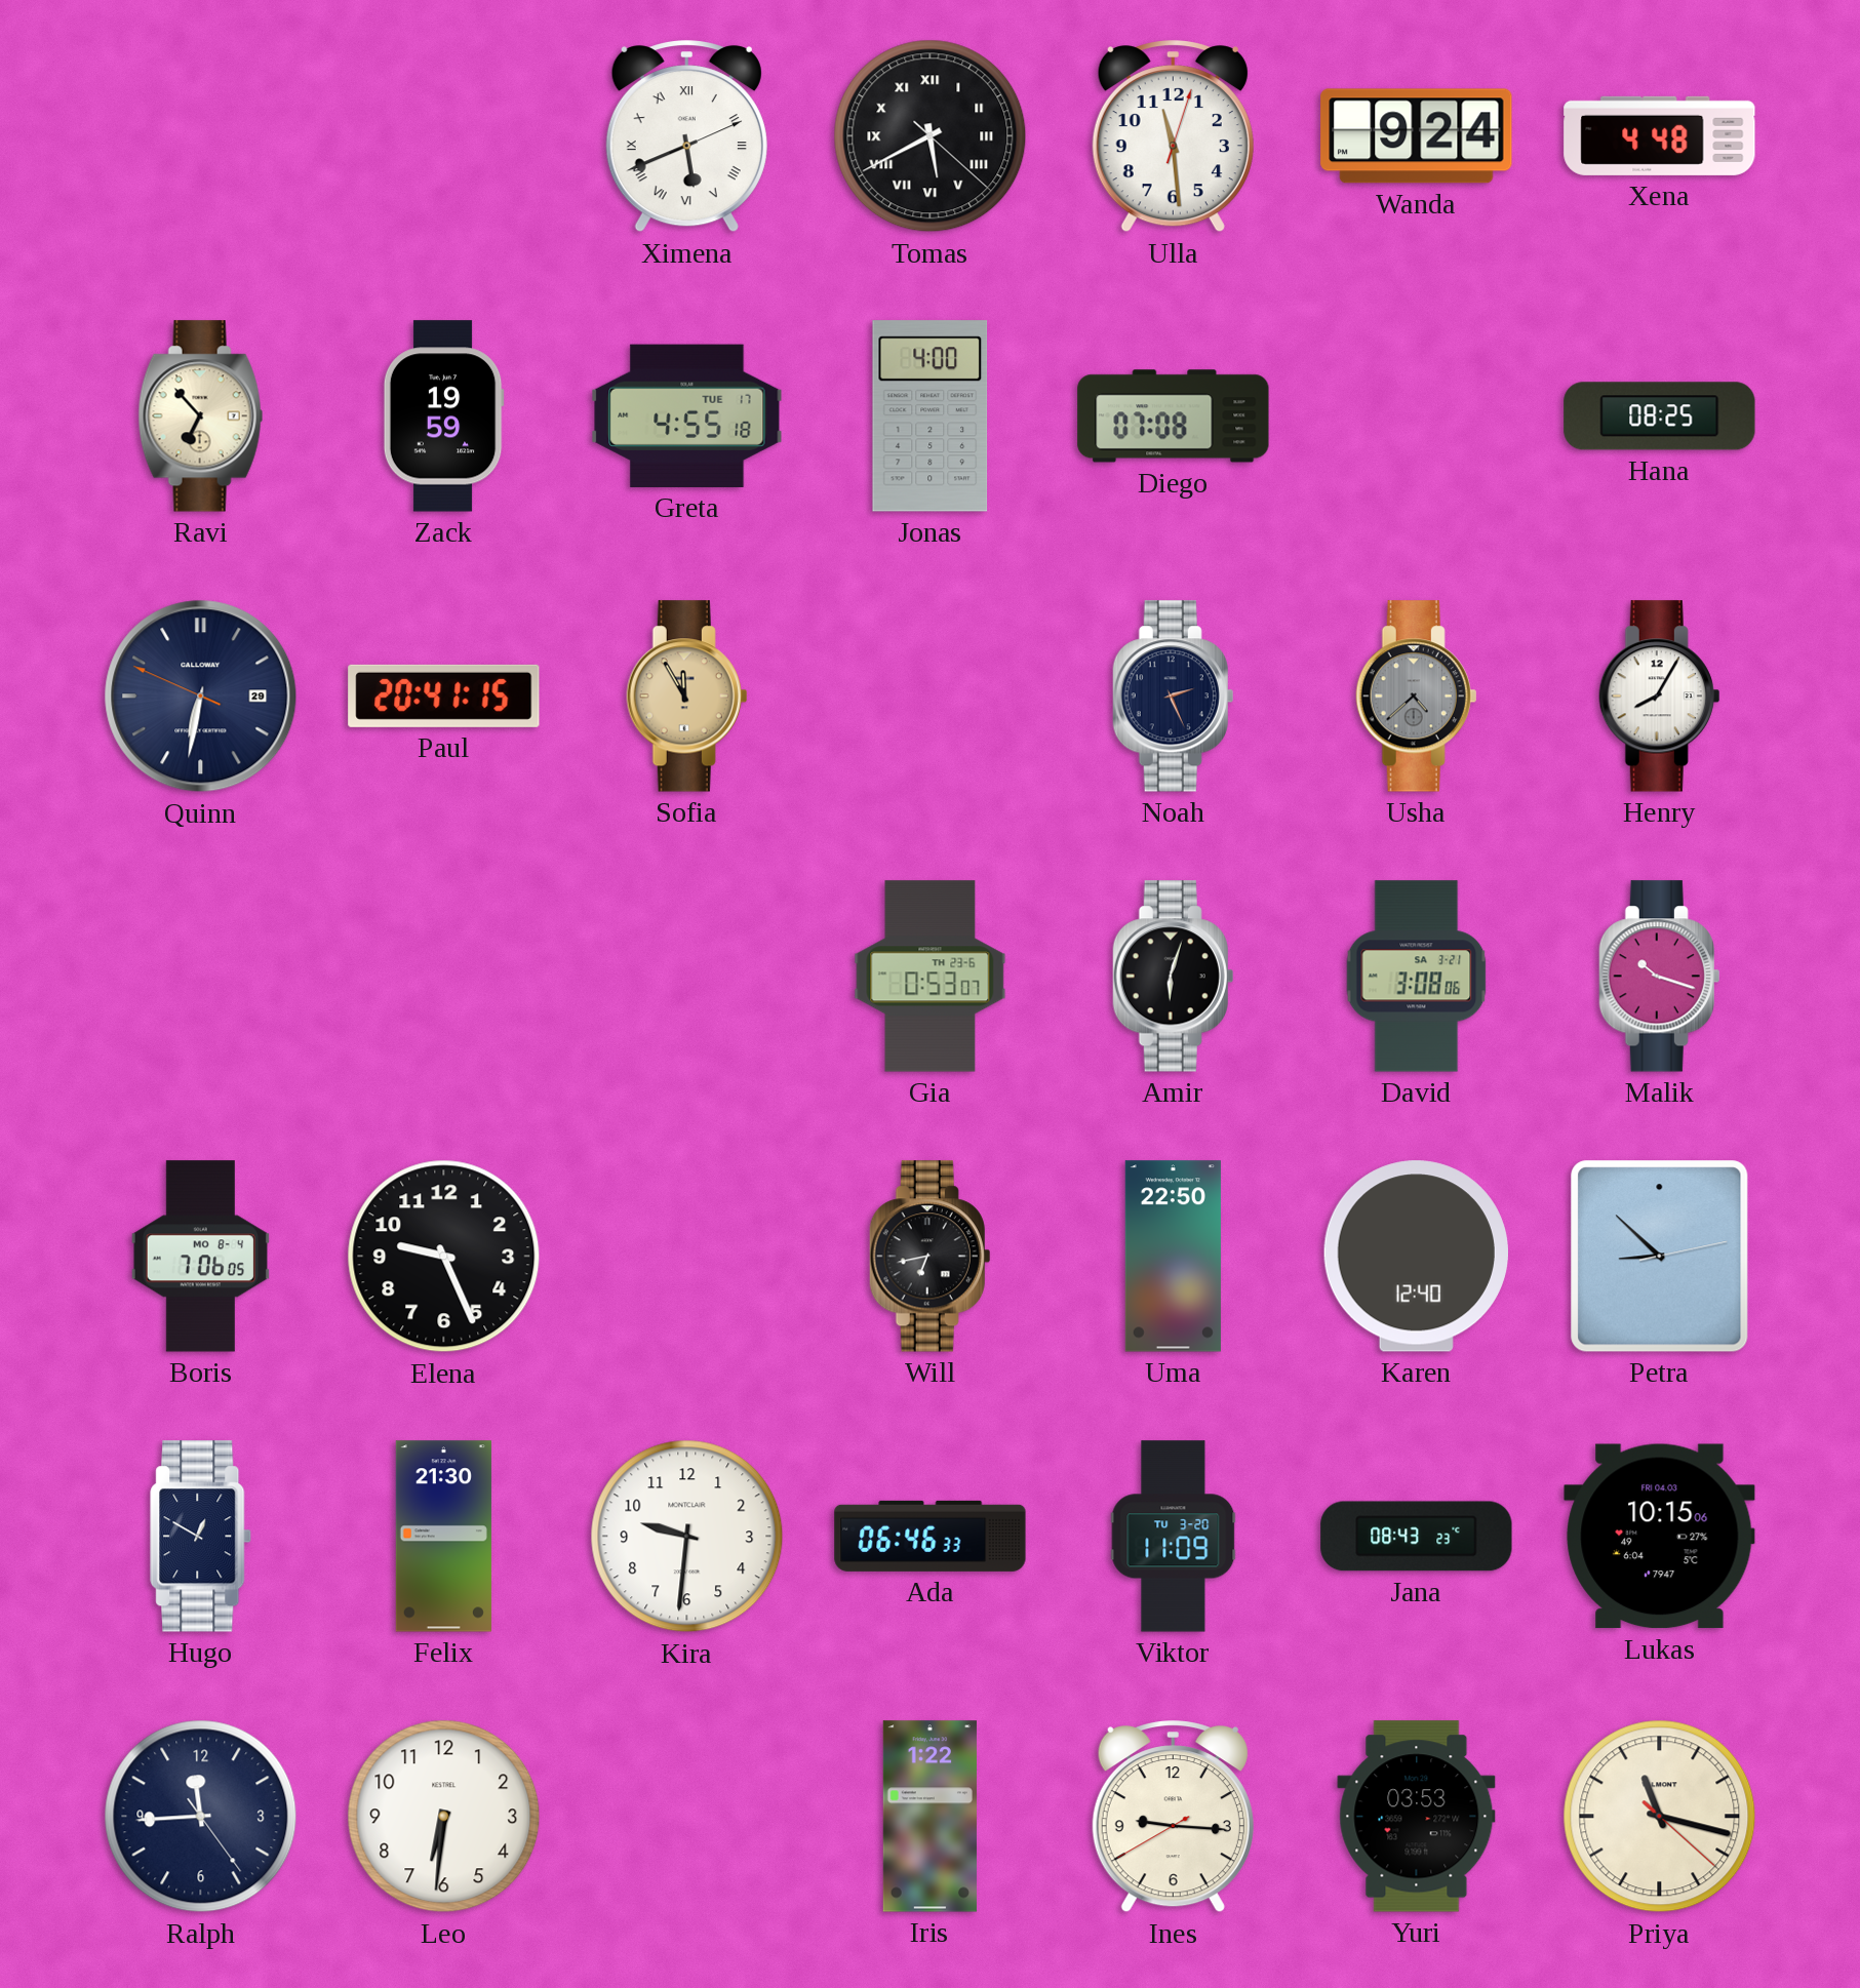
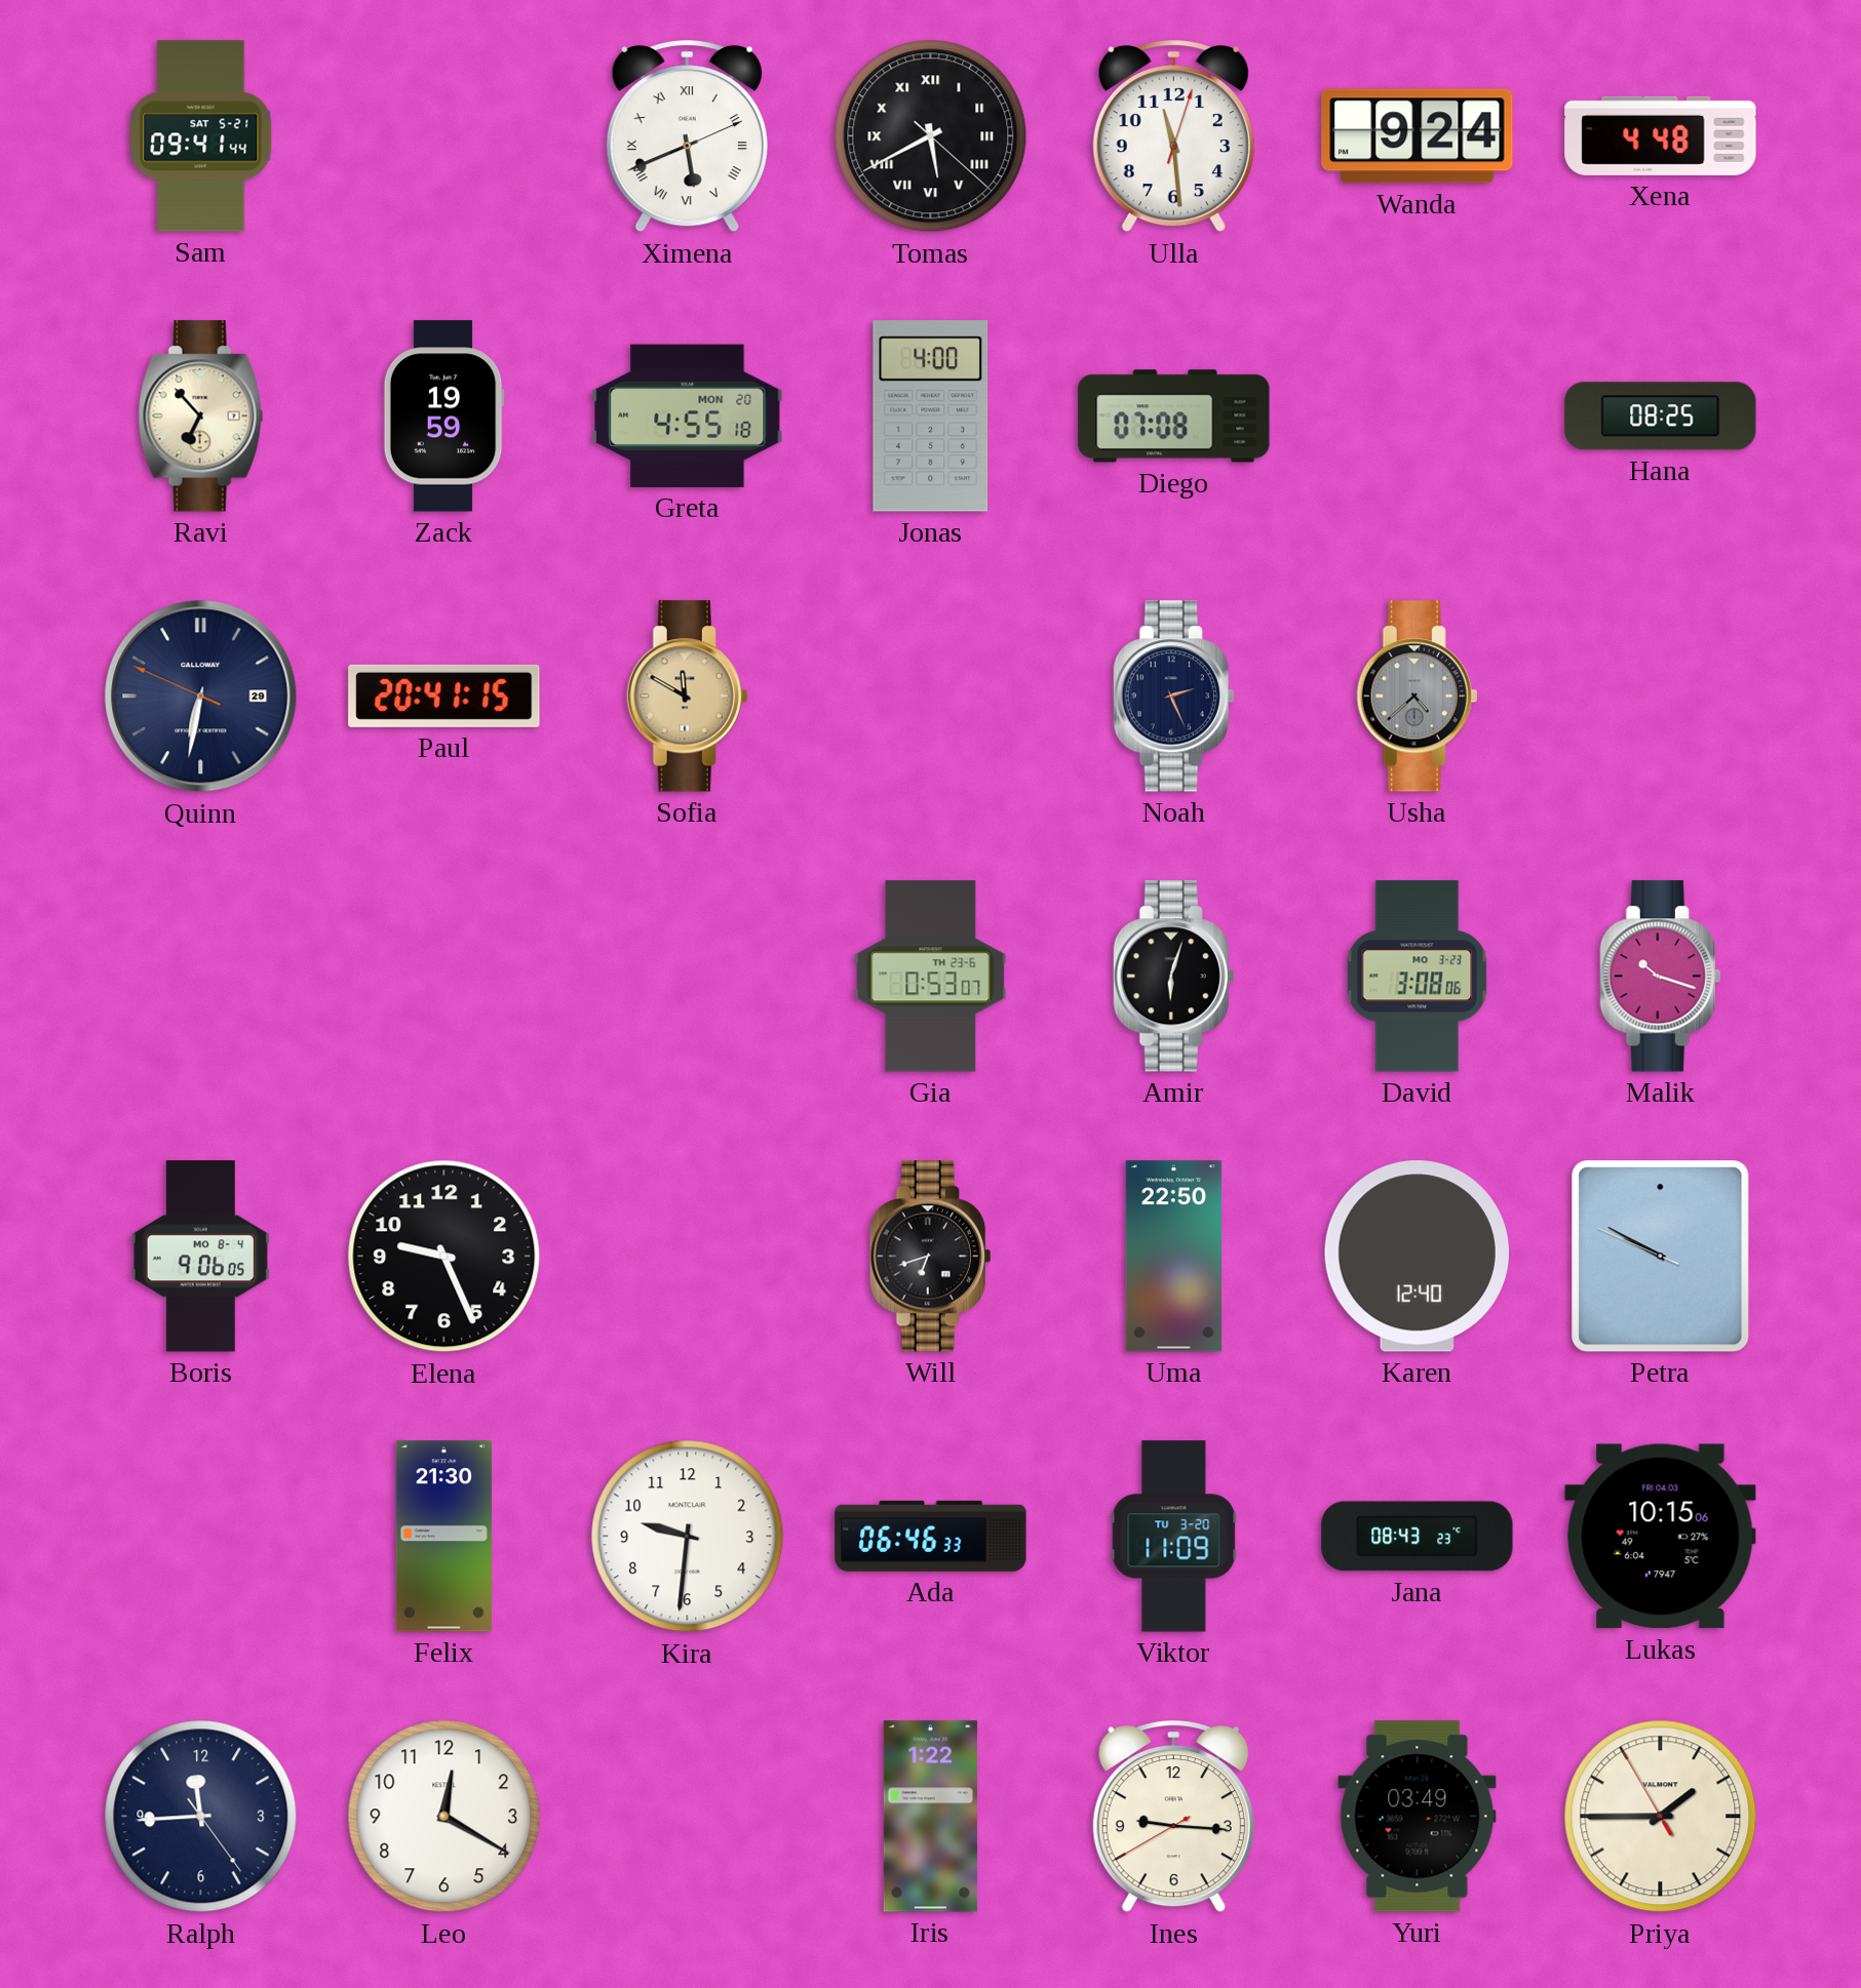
Sam: none -> 09:41
Greta date: TUE 17 -> MON 20
Sofia: 11:55 -> 11:50
Henry: 8:05 -> none
David date: SA 3-21 -> MO 3-23
Boris: 7:06 -> 9:06
Will: 6:43 -> 6:42
Petra: 8:52 -> 9:49
Hugo: 12:50 -> none
Leo: 6:31 -> 12:20
Yuri: 03:53 -> 03:49
Priya: 11:17 -> 1:44
